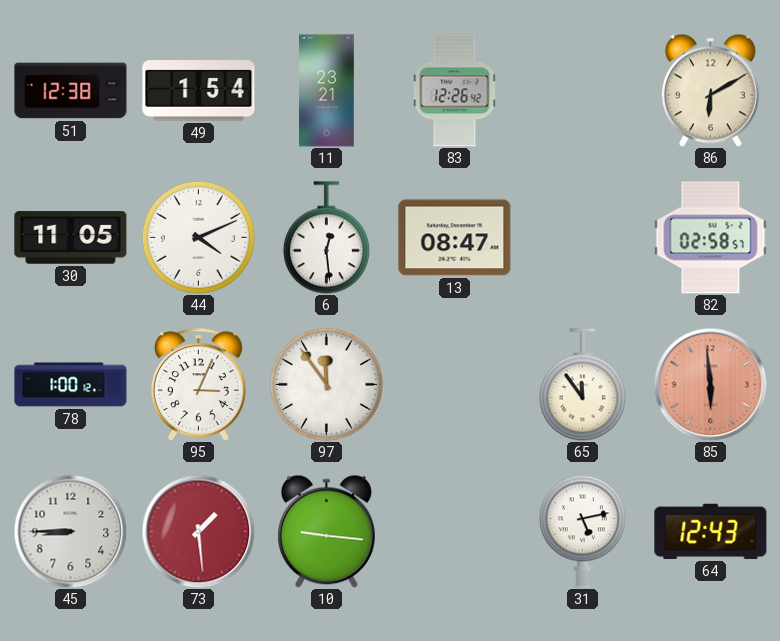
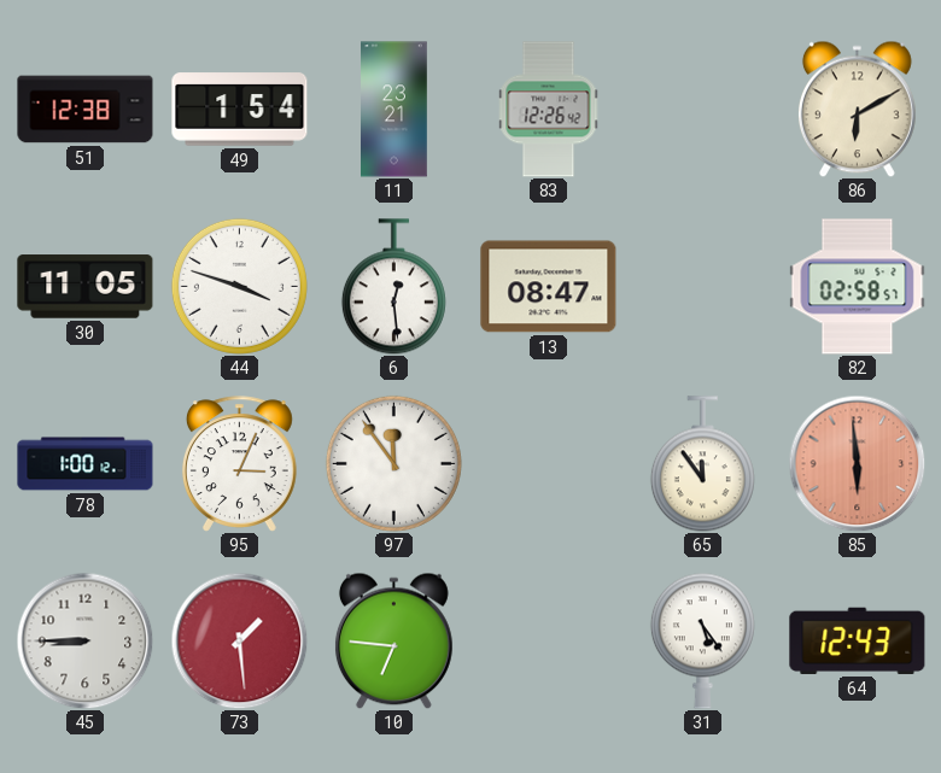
44: 4:11 -> 3:48
10: 9:16 -> 6:46
31: 5:13 -> 5:24
